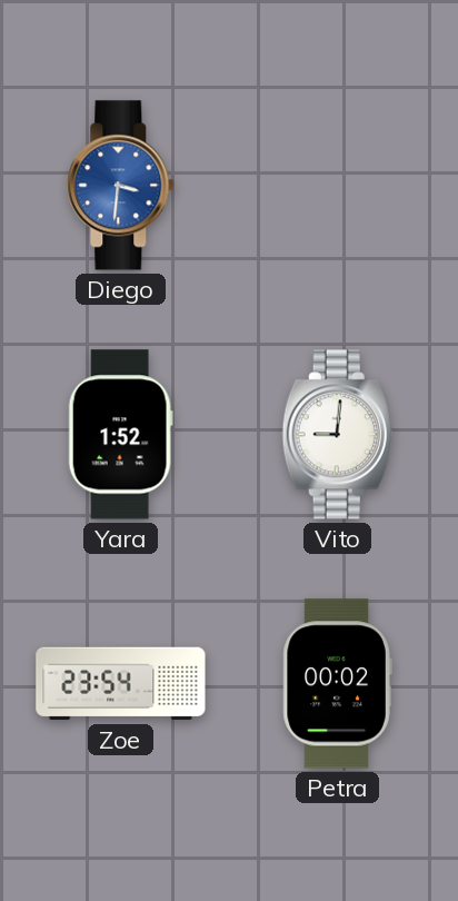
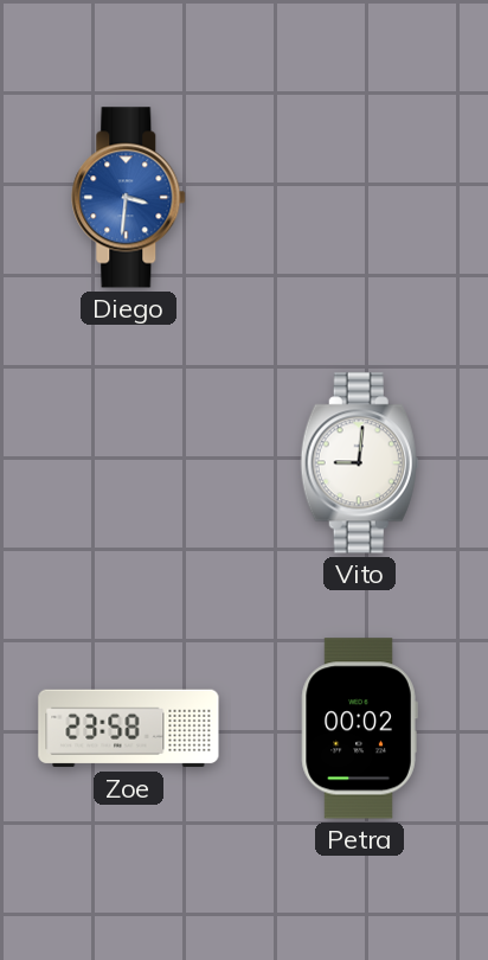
Yara: 1:52 -> none
Zoe: 23:54 -> 23:58
